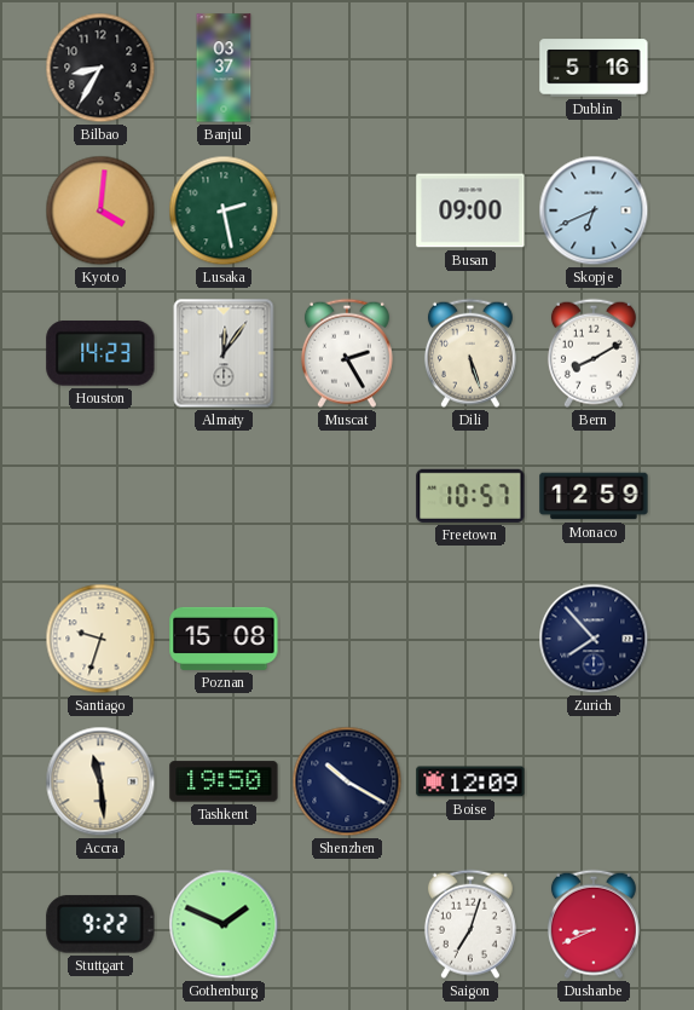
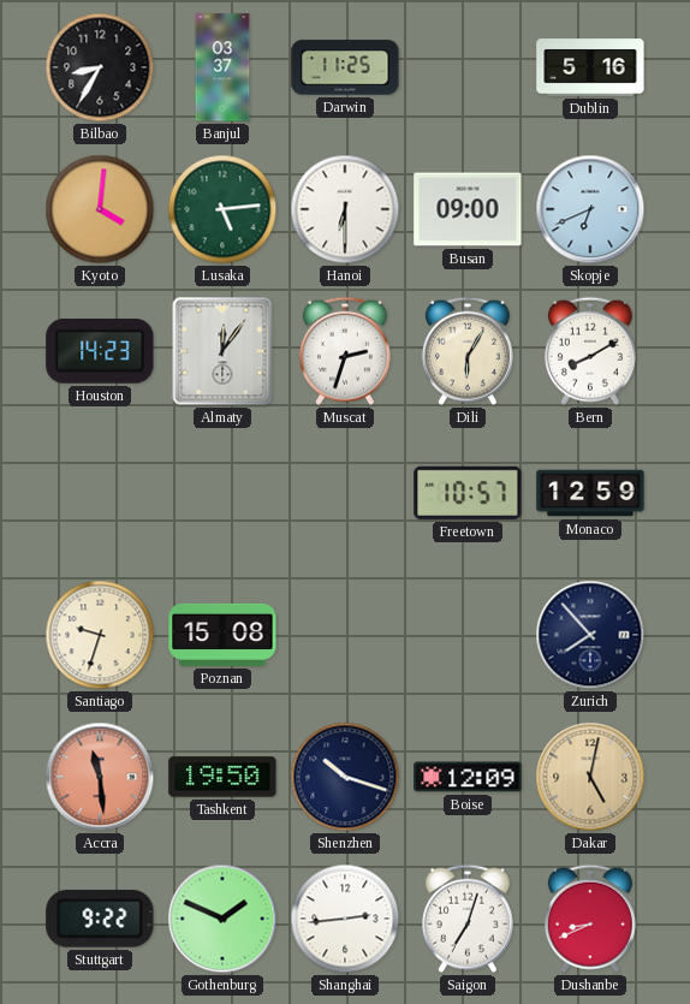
Darwin: none -> 11:25
Lusaka: 2:28 -> 5:14
Hanoi: none -> 6:30
Muscat: 2:25 -> 2:33
Dili: 5:27 -> 6:05
Accra dial: cream -> salmon
Shenzhen: 10:20 -> 10:18
Dakar: none -> 5:02
Shanghai: none -> 2:44
